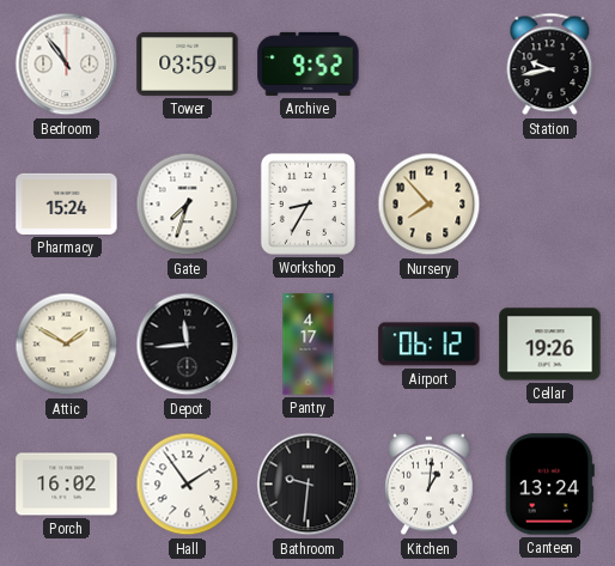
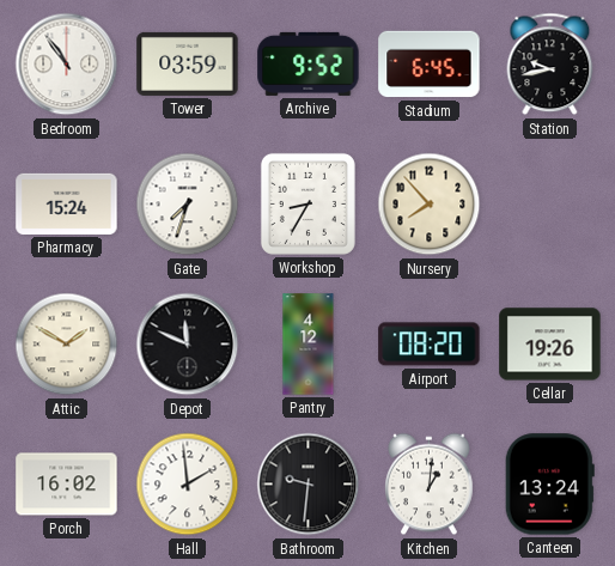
Stadium: none -> 6:45
Depot: 11:44 -> 11:49
Pantry: 4:17 -> 4:12
Airport: 06:12 -> 08:20
Hall: 1:54 -> 1:59
